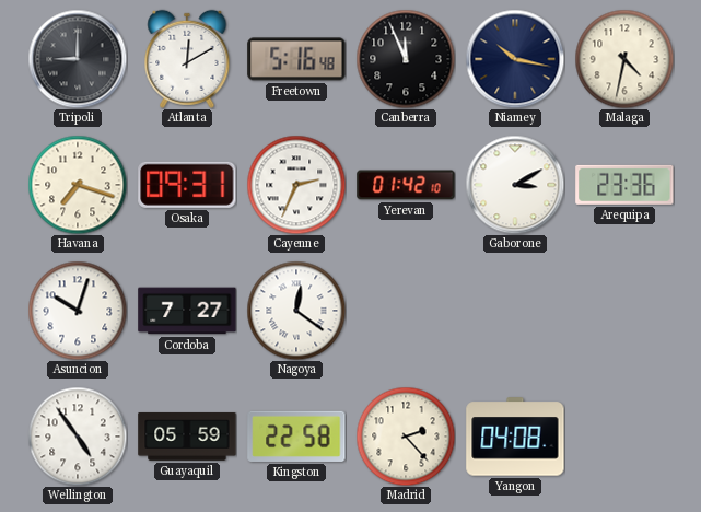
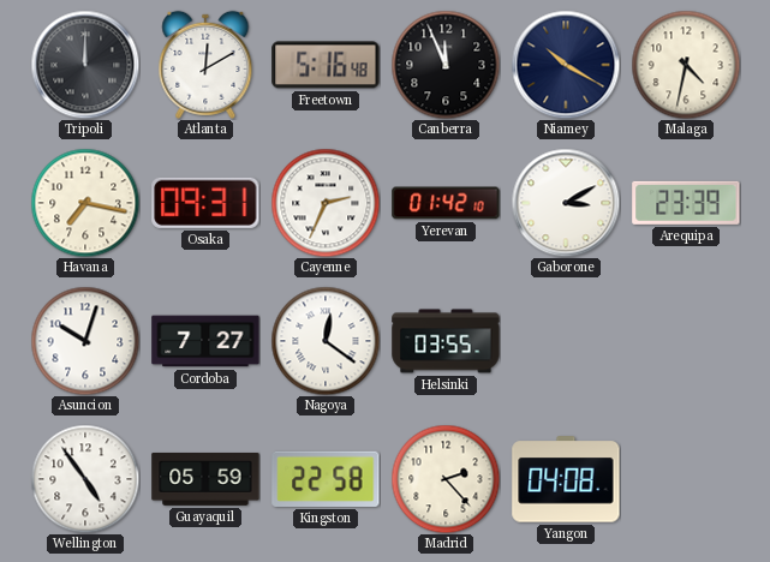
Tripoli: 9:00 -> 12:00
Niamey: 10:17 -> 10:20
Havana: 7:18 -> 7:17
Arequipa: 23:36 -> 23:39
Helsinki: none -> 03:55
